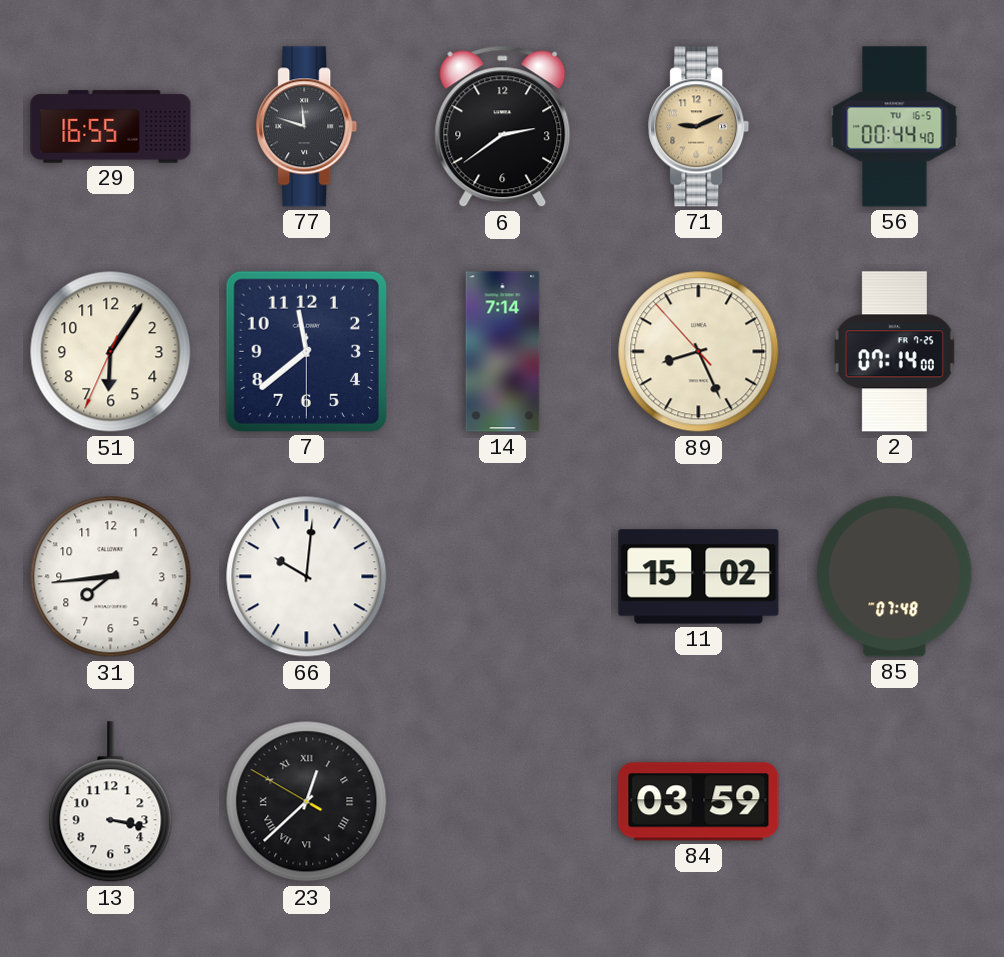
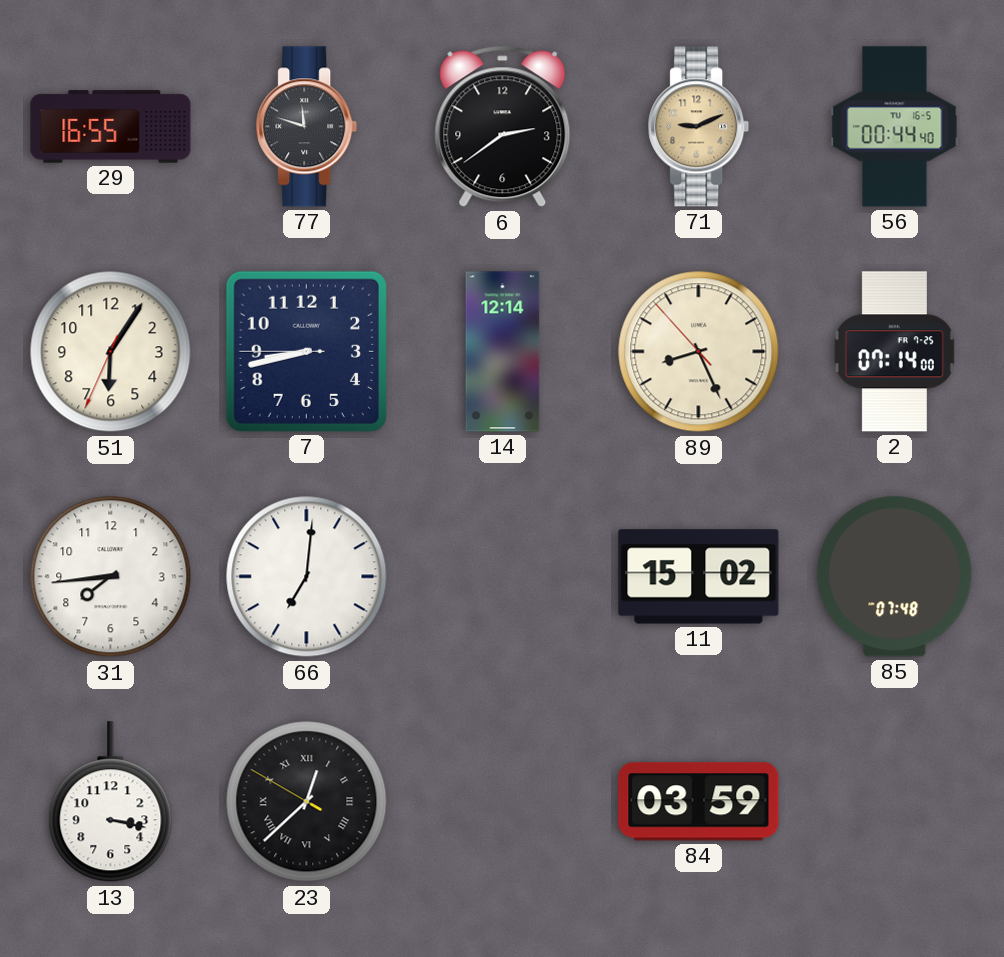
7: 11:38 -> 8:42
14: 7:14 -> 12:14
66: 10:01 -> 7:01
